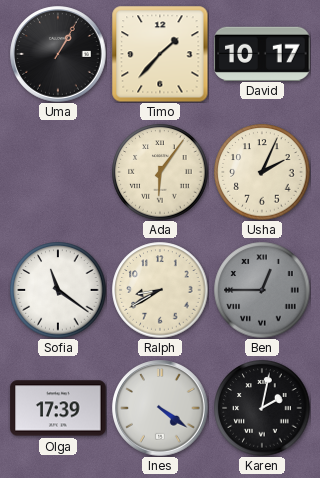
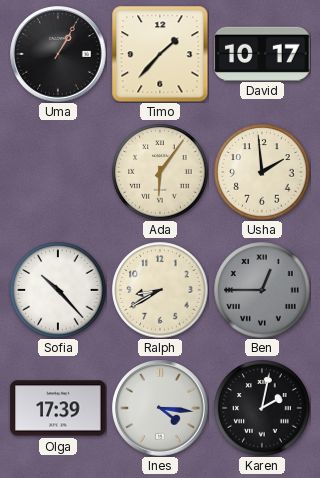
Usha: 2:04 -> 1:59
Sofia: 11:21 -> 10:23
Ines: 4:21 -> 4:16
